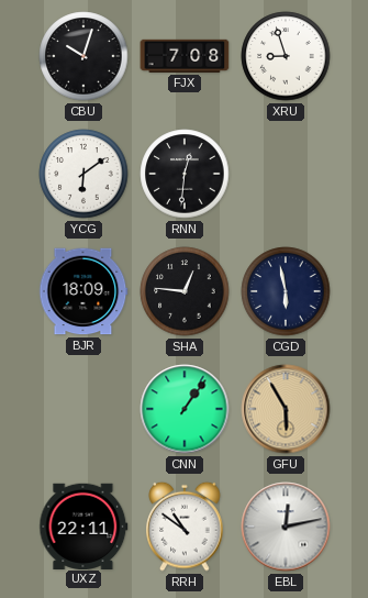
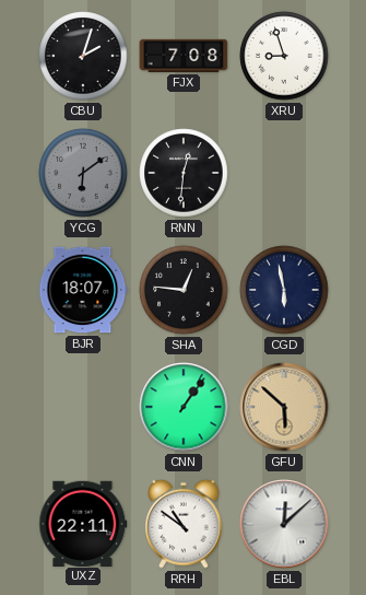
CBU: 10:03 -> 2:03
YCG dial: white -> grey
BJR: 18:09 -> 18:07
GFU: 5:55 -> 5:52
EBL: 12:13 -> 12:08
